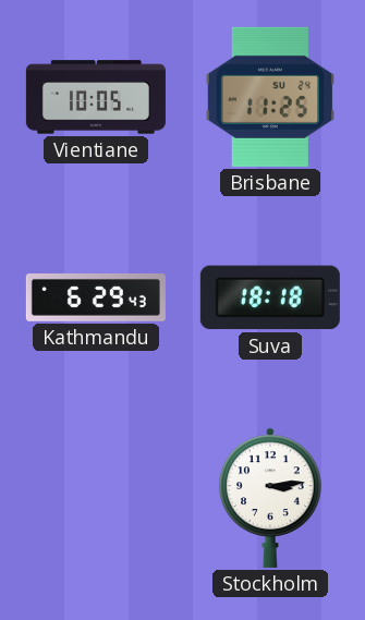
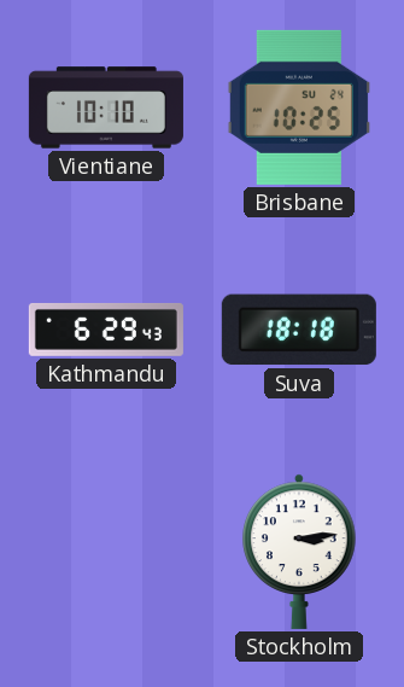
Vientiane: 10:05 -> 10:10
Brisbane: 11:25 -> 10:25
